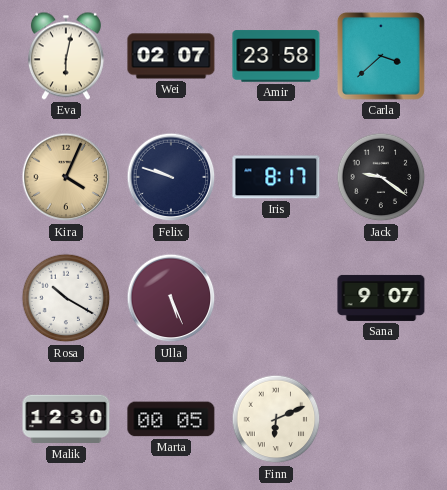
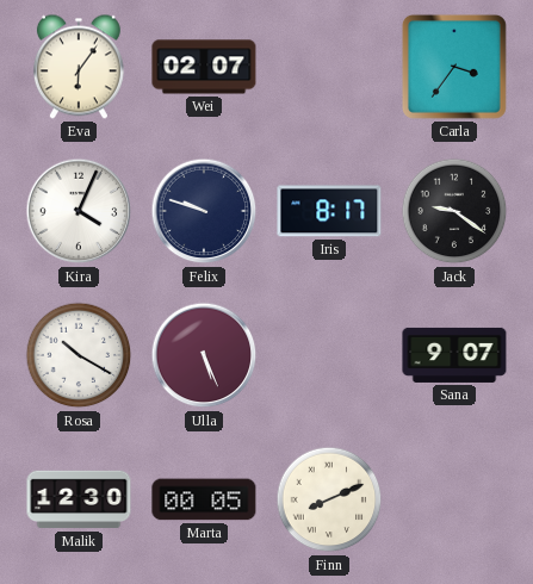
Eva: 6:02 -> 6:06
Amir: 23:58 -> none
Carla: 3:38 -> 3:36
Kira dial: champagne -> white
Finn: 6:11 -> 8:11
